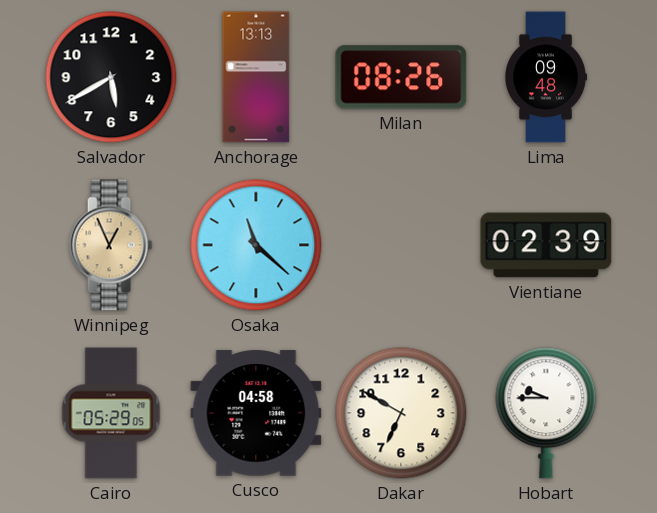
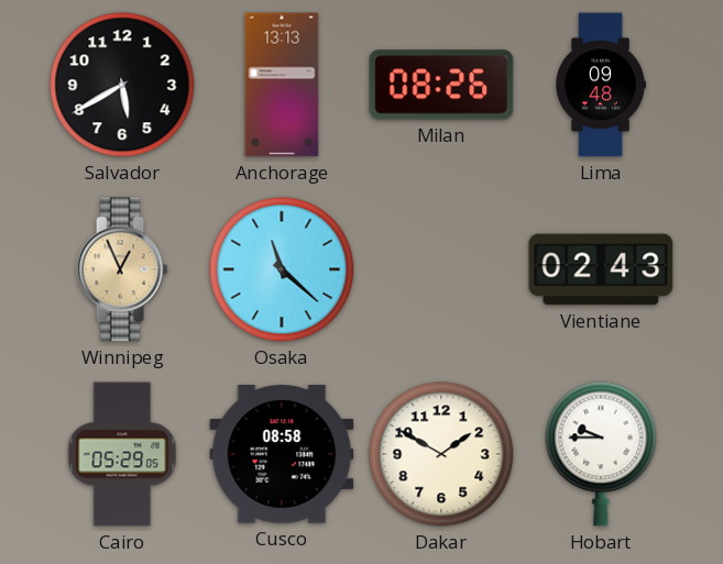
Vientiane: 02:39 -> 02:43
Cusco: 04:58 -> 08:58
Dakar: 6:50 -> 1:50
